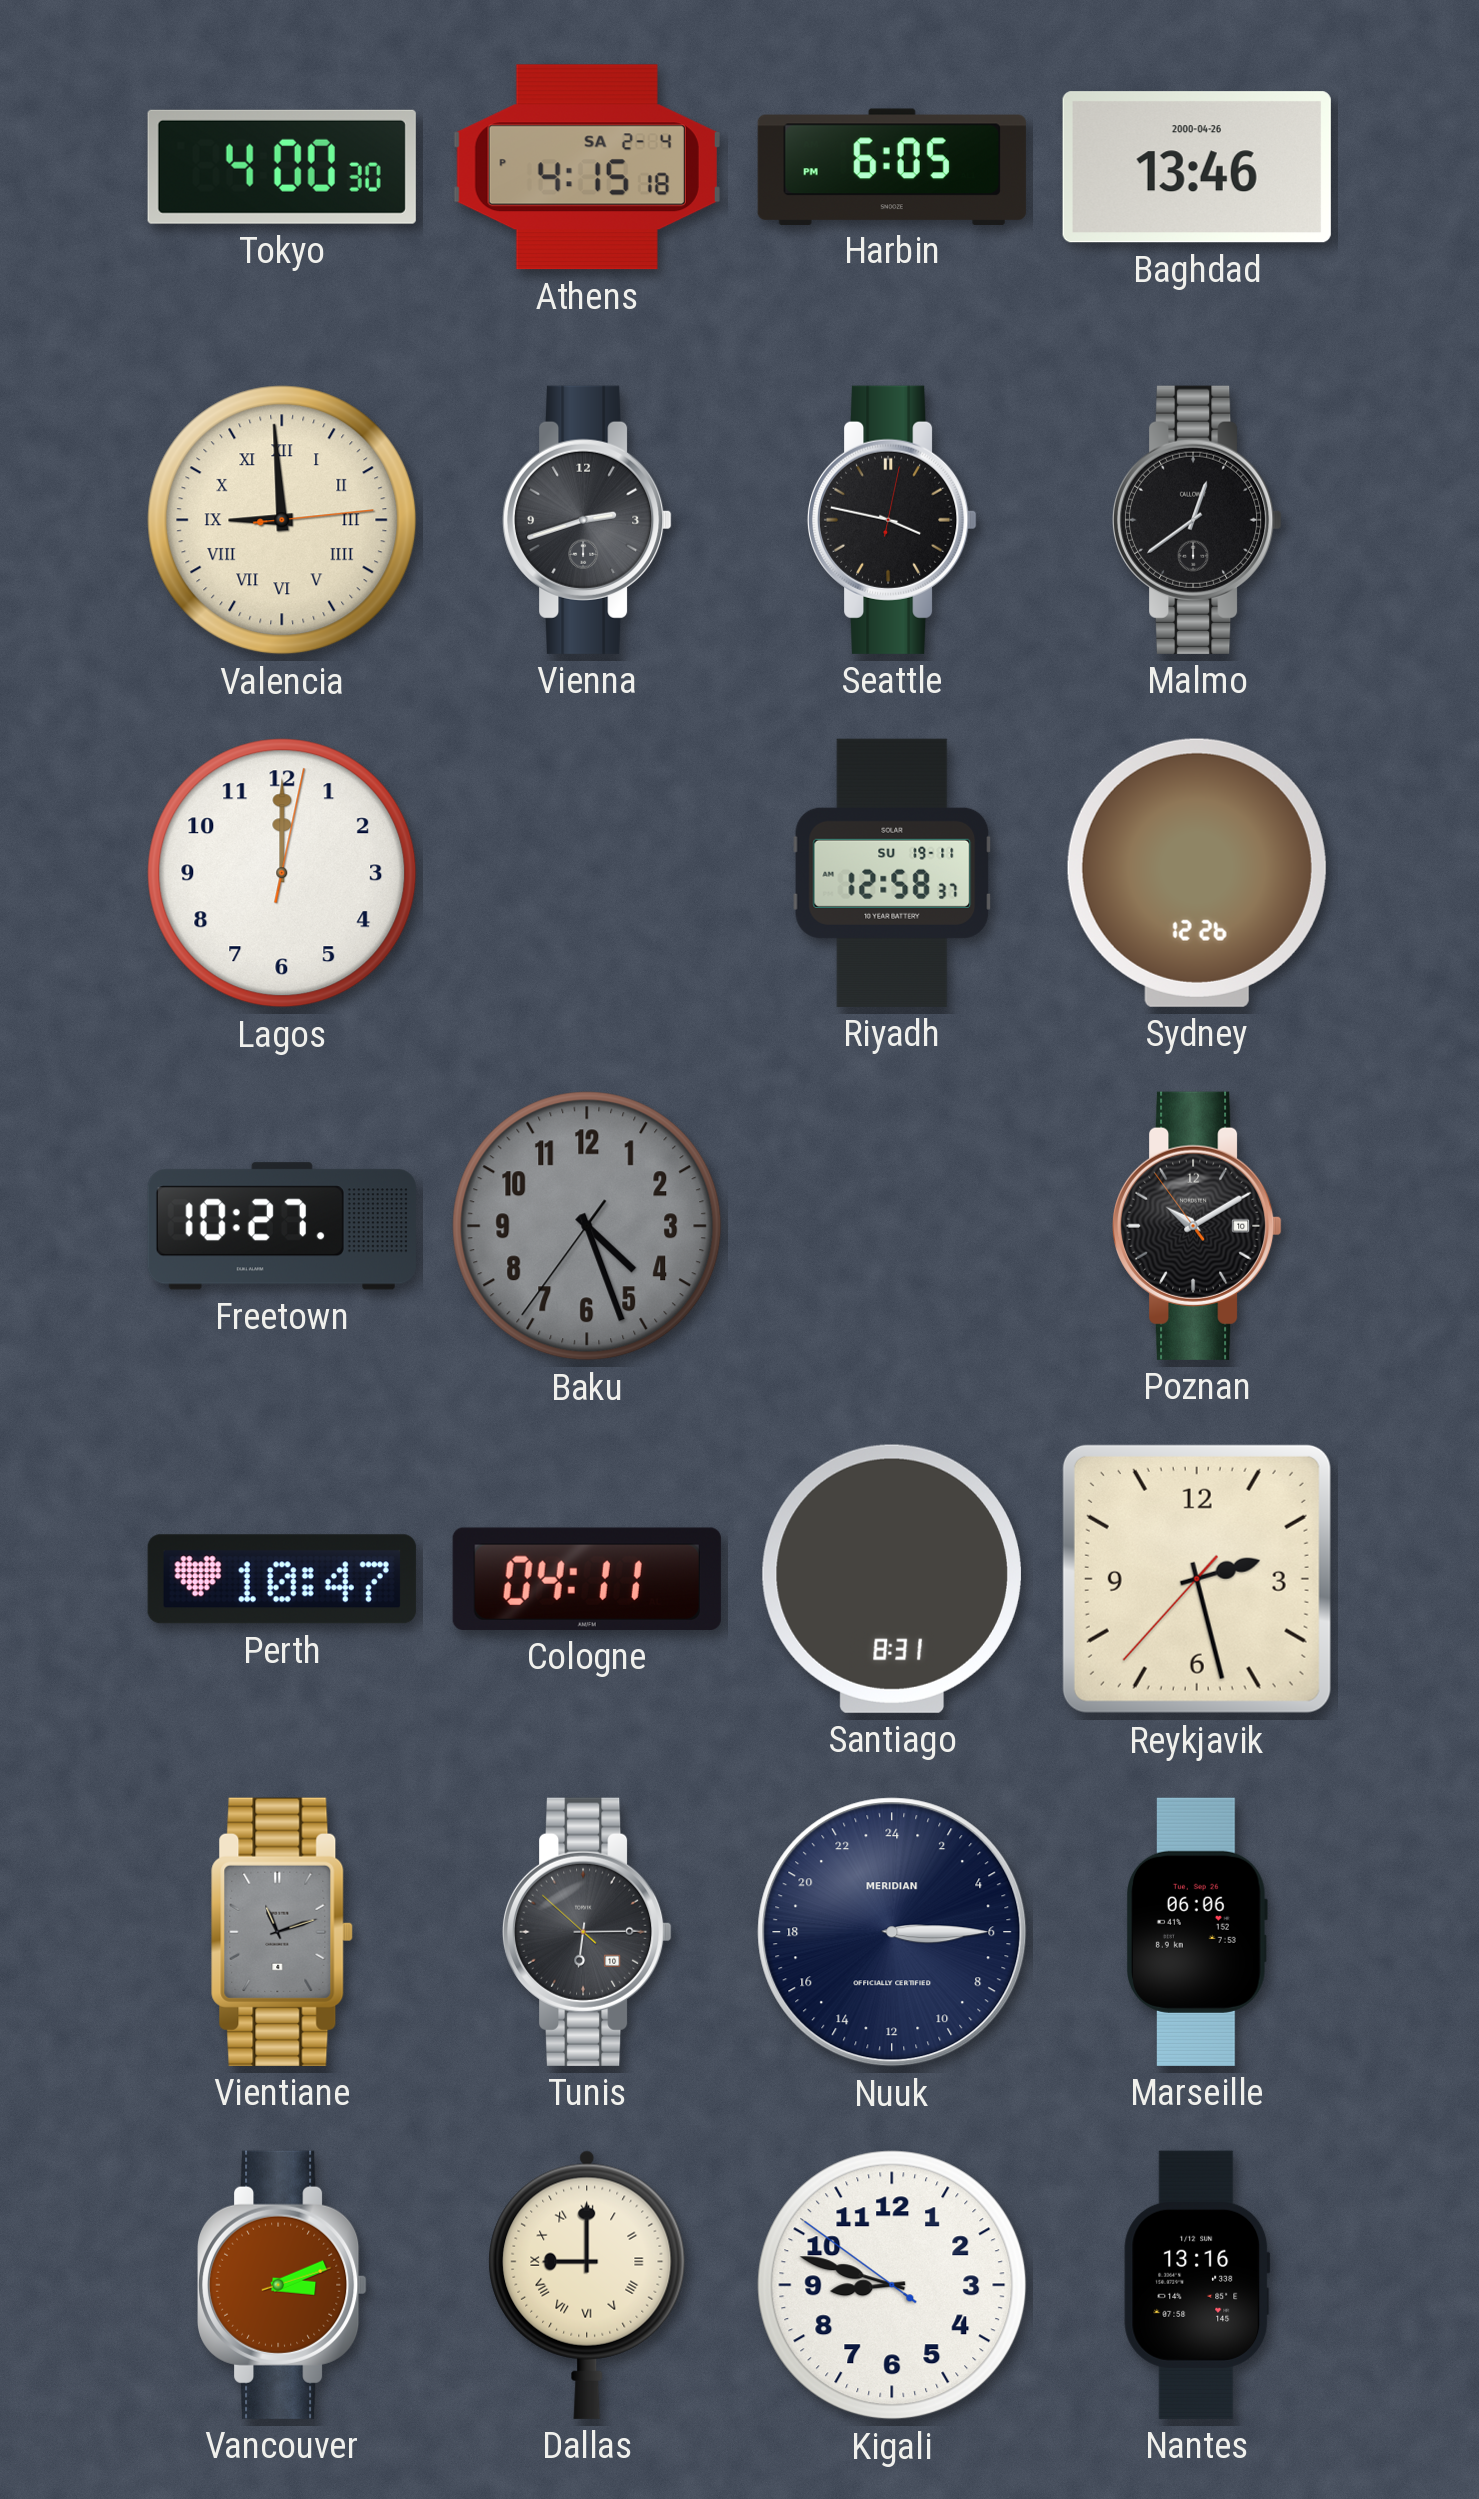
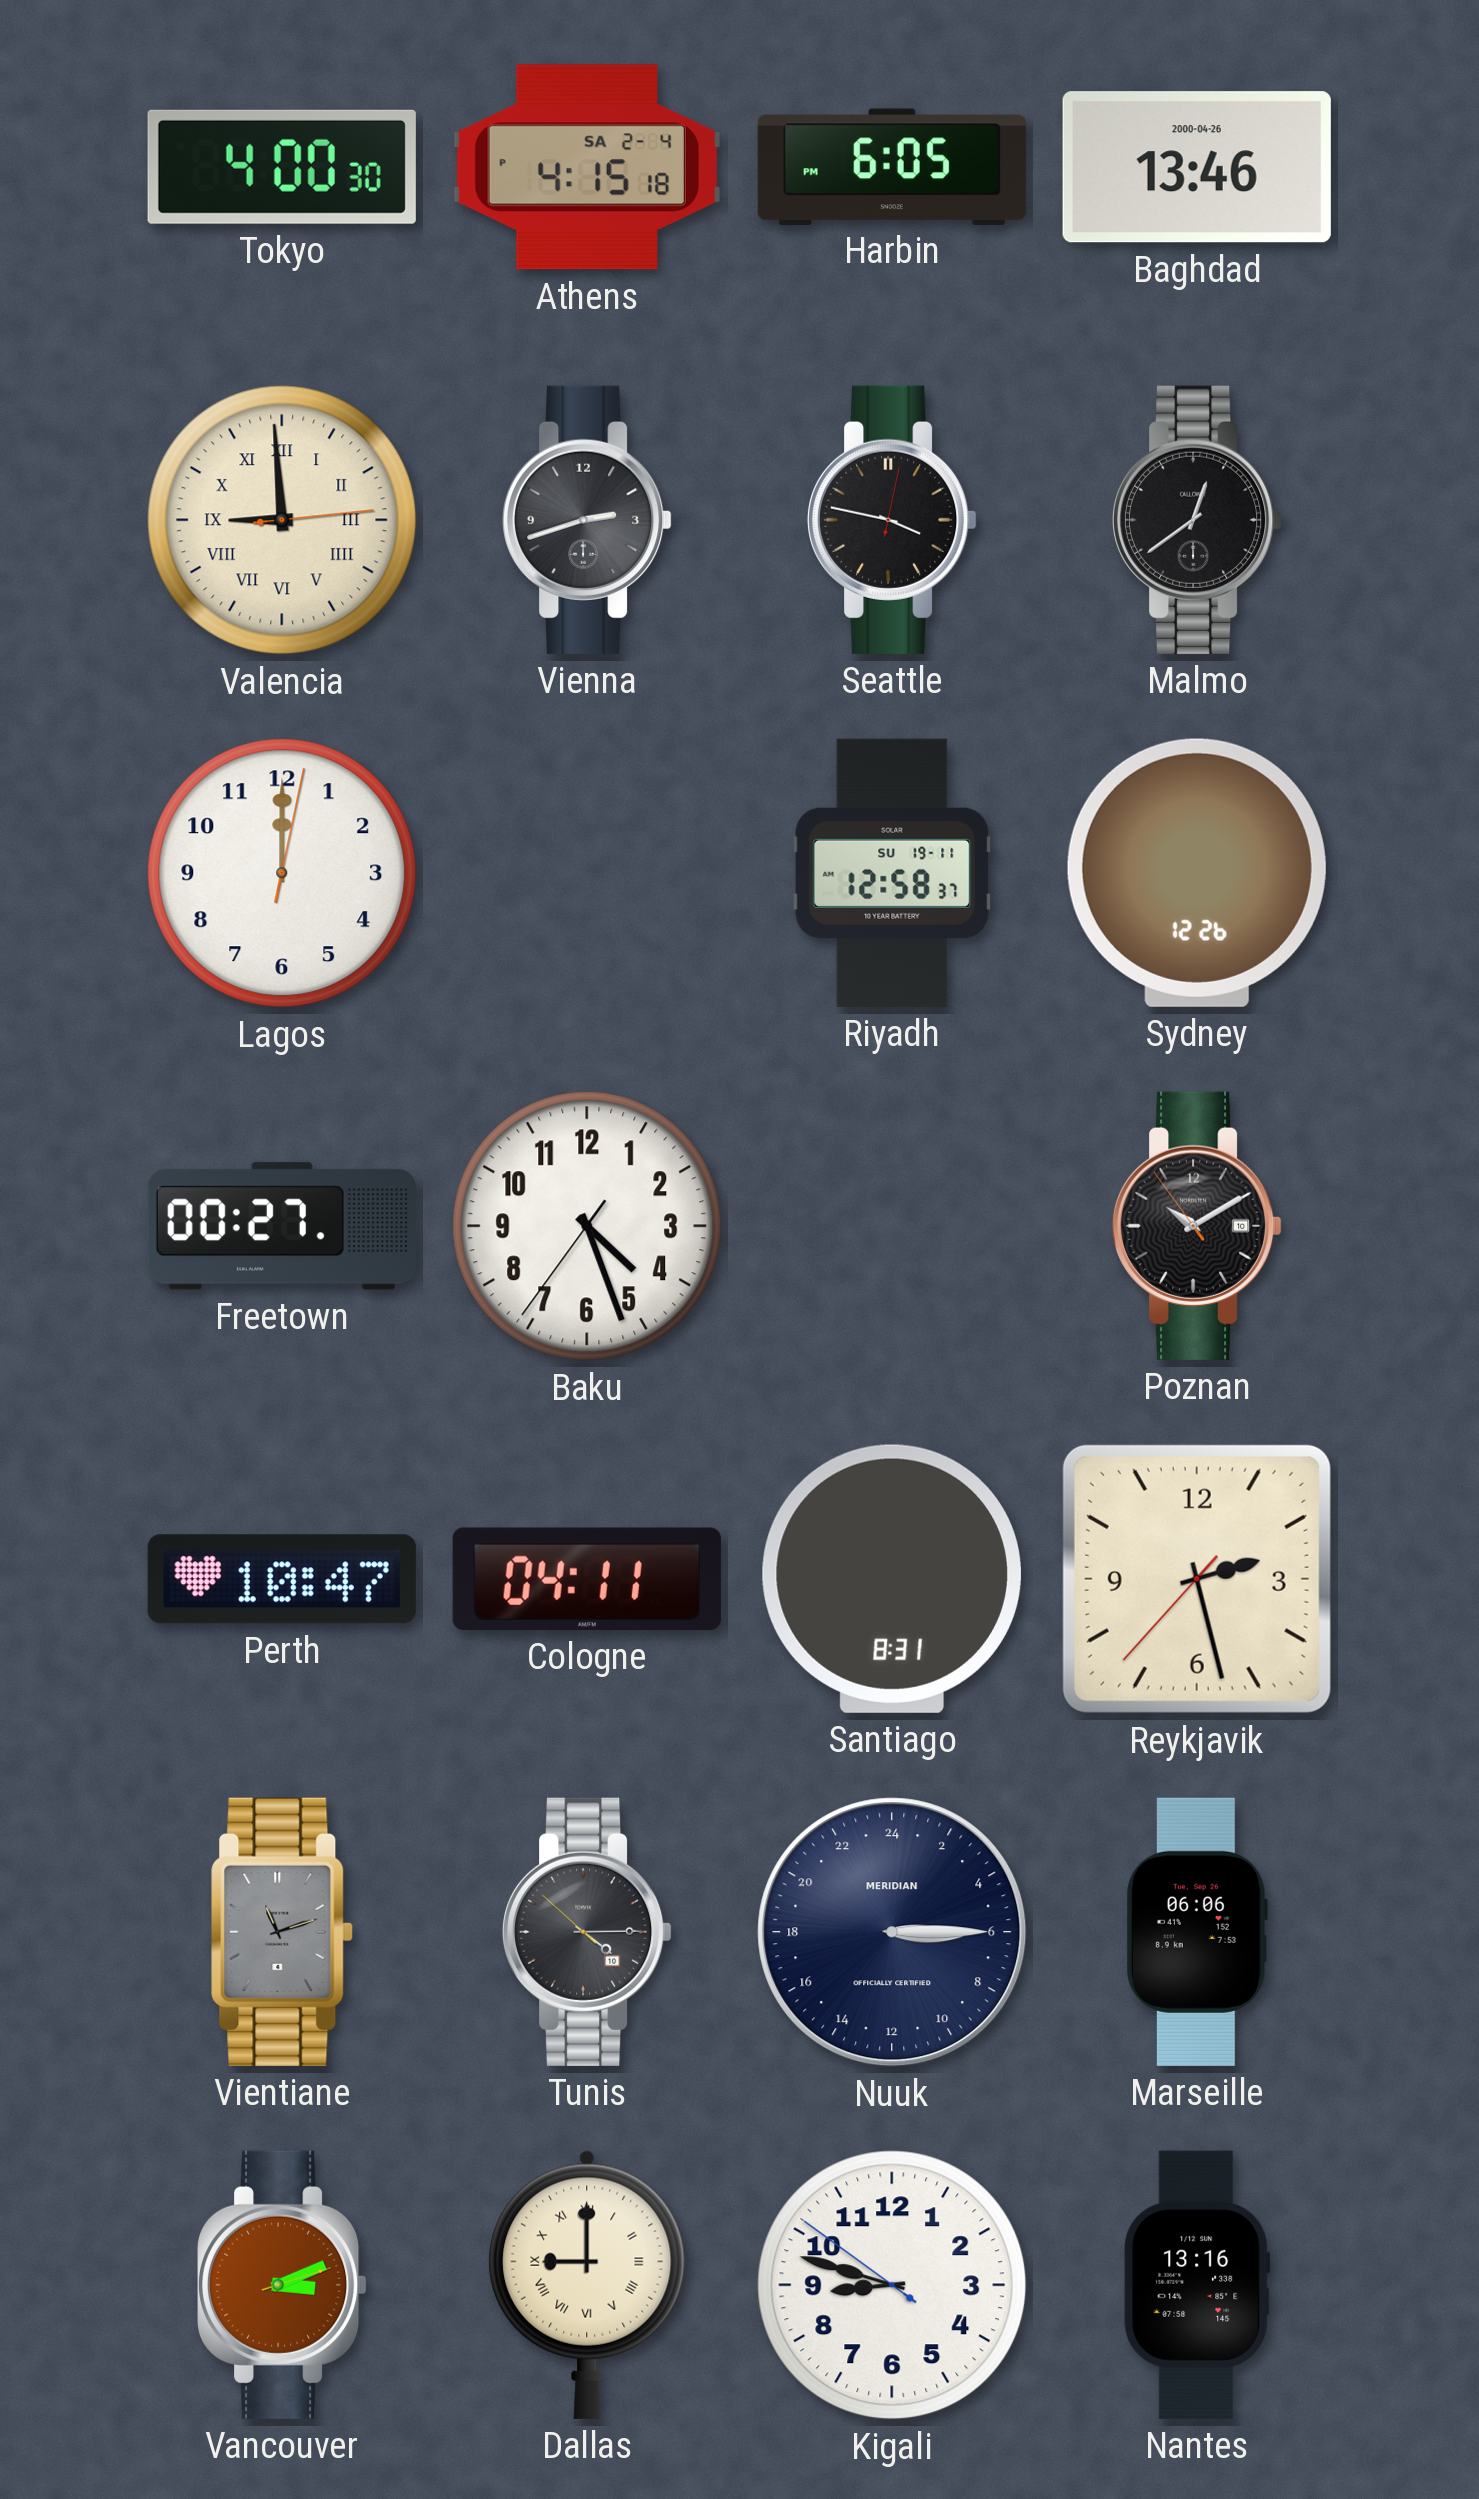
Freetown: 10:27 -> 00:27
Baku dial: grey -> white
Tunis: 6:14 -> 4:14
